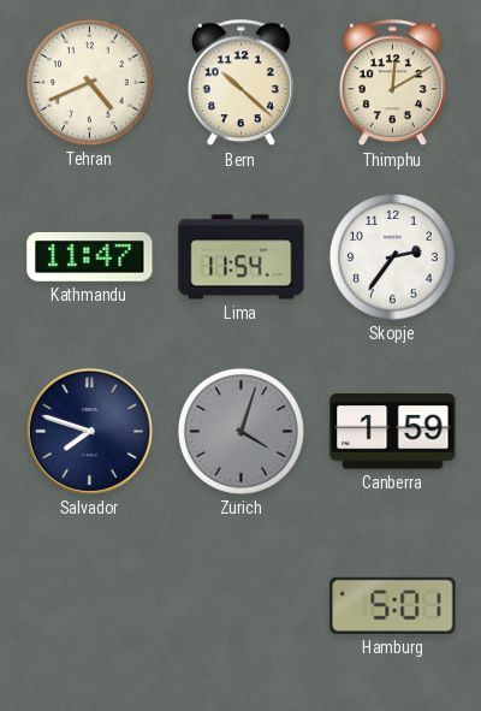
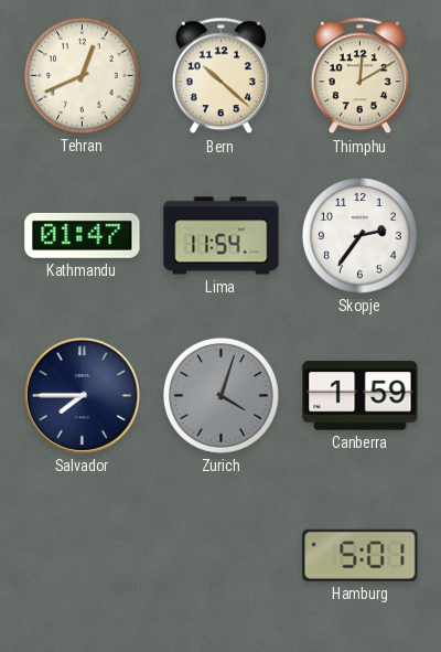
Tehran: 4:41 -> 12:41
Kathmandu: 11:47 -> 01:47
Salvador: 7:48 -> 7:45
